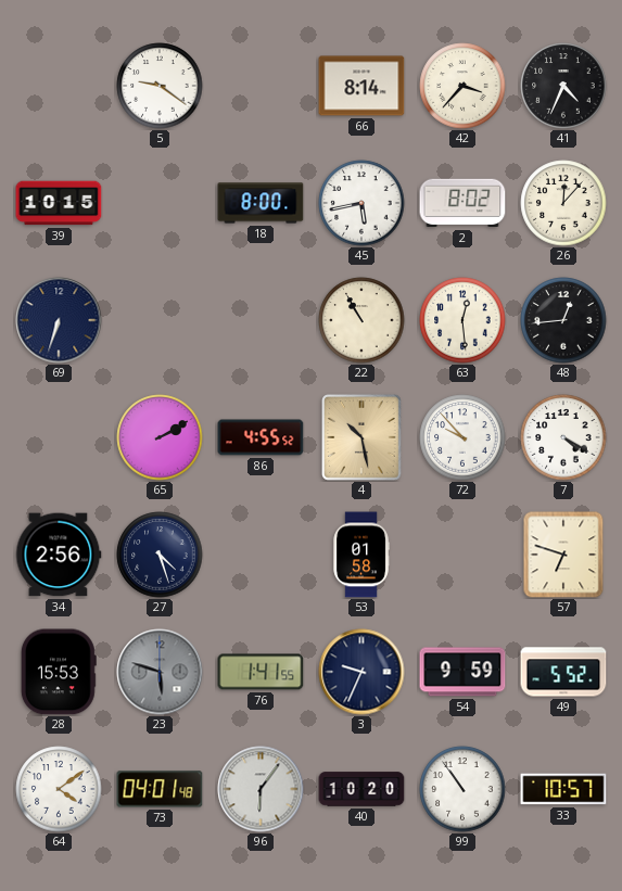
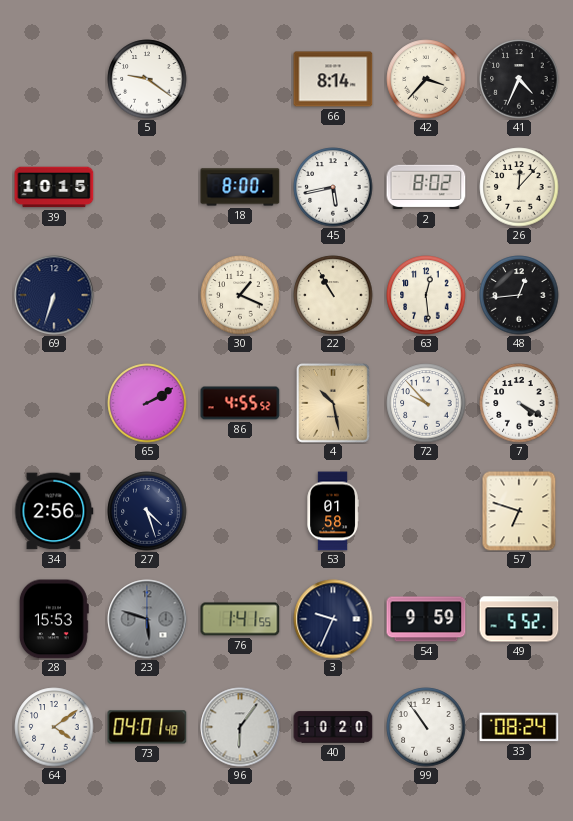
30: none -> 1:19
33: 10:57 -> 08:24
